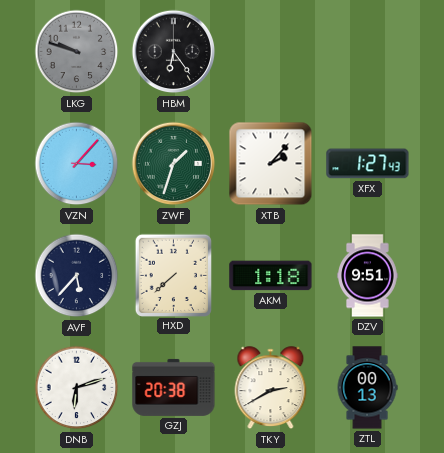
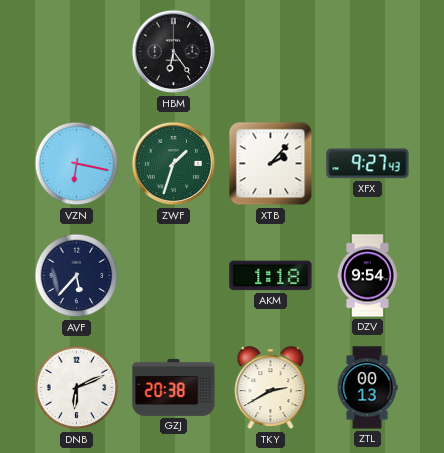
LKG: 9:48 -> none
VZN: 3:07 -> 6:17
XFX: 1:27 -> 9:27
HXD: 7:38 -> none
DZV: 9:51 -> 9:54
DNB: 6:12 -> 6:11
